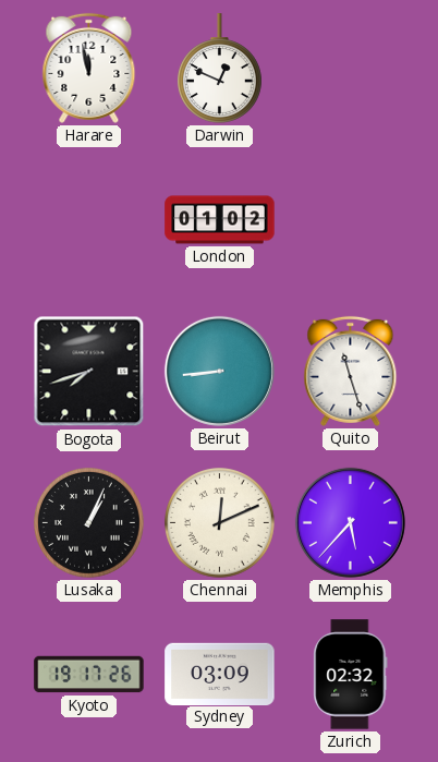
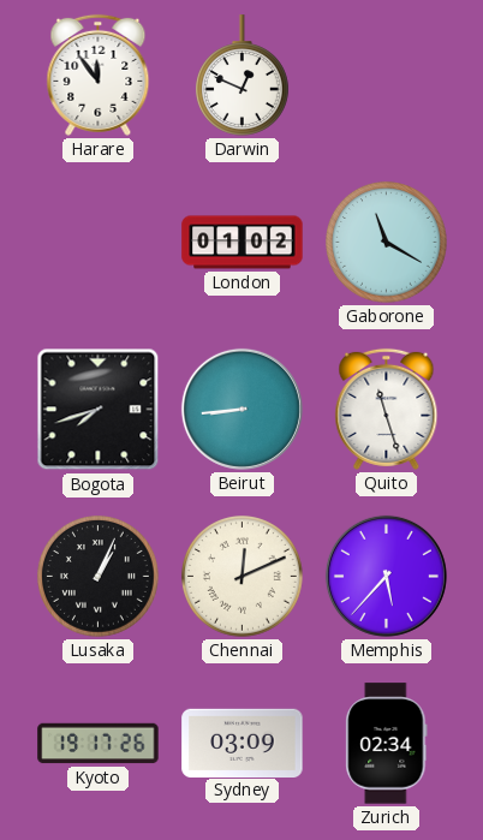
Harare: 11:58 -> 11:54
Gaborone: none -> 11:20
Zurich: 02:32 -> 02:34
